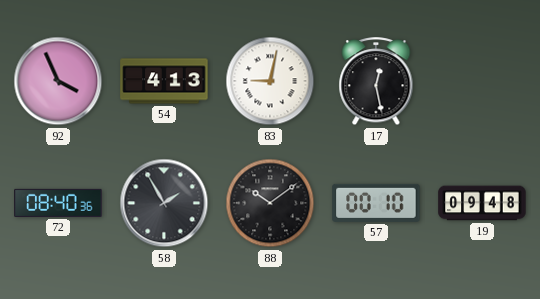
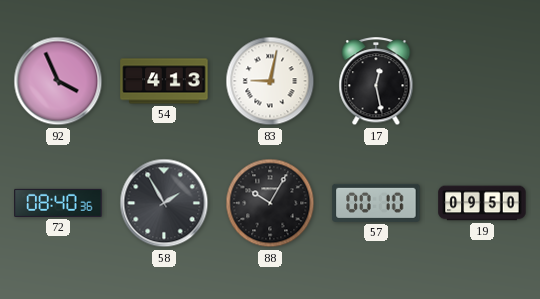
88: 10:09 -> 10:05
19: 09:48 -> 09:50
